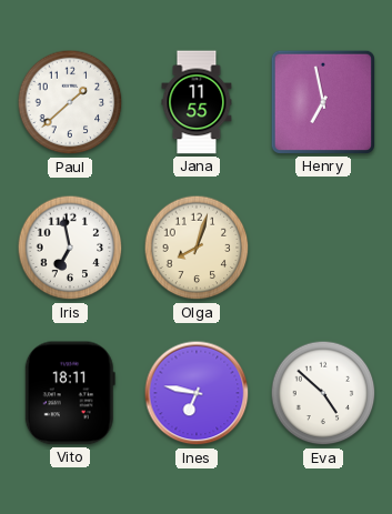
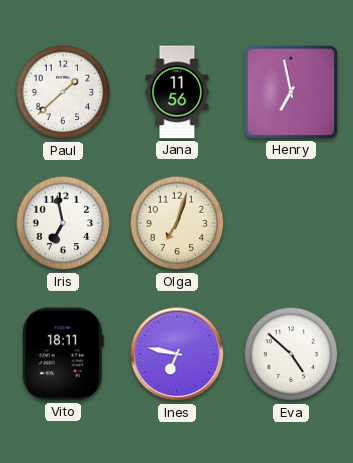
Jana: 11:55 -> 11:56
Olga: 8:03 -> 7:03
